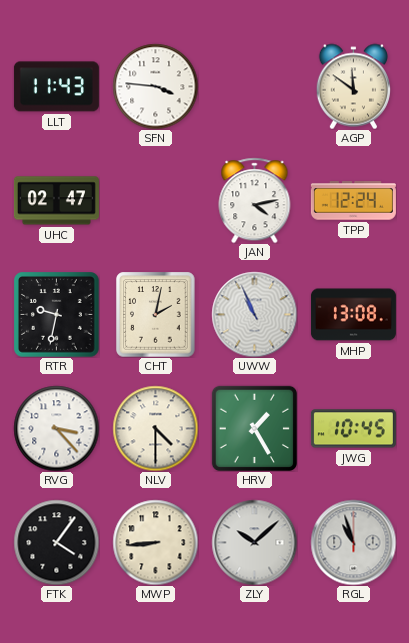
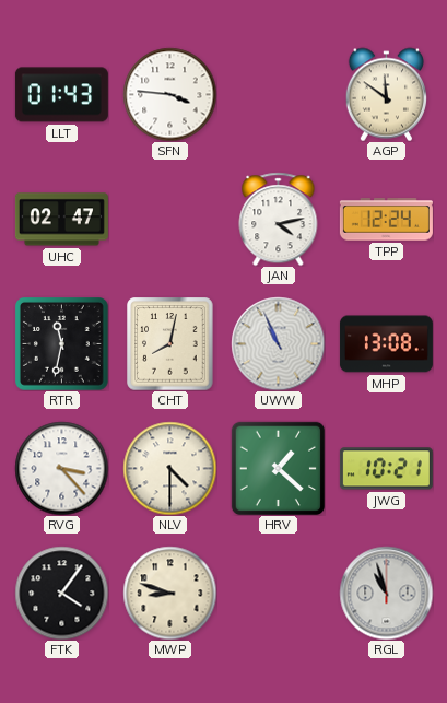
LLT: 11:43 -> 01:43
RTR: 9:32 -> 11:32
CHT: 2:02 -> 8:02
HRV: 1:25 -> 1:22
JWG: 10:45 -> 10:21
MWP: 8:44 -> 8:48
ZLY: 10:08 -> none
